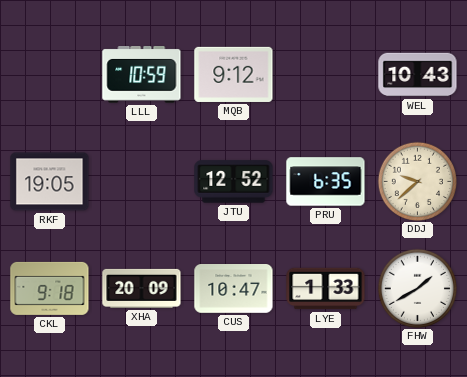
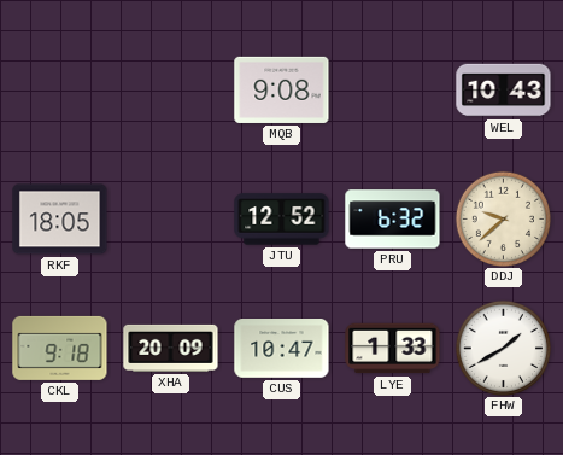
LLL: 10:59 -> none
MQB: 9:12 -> 9:08
RKF: 19:05 -> 18:05
PRU: 6:35 -> 6:32
